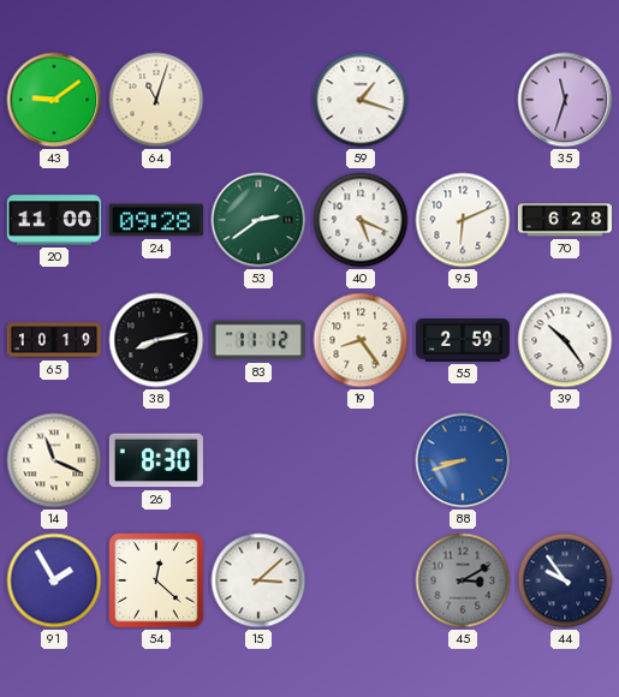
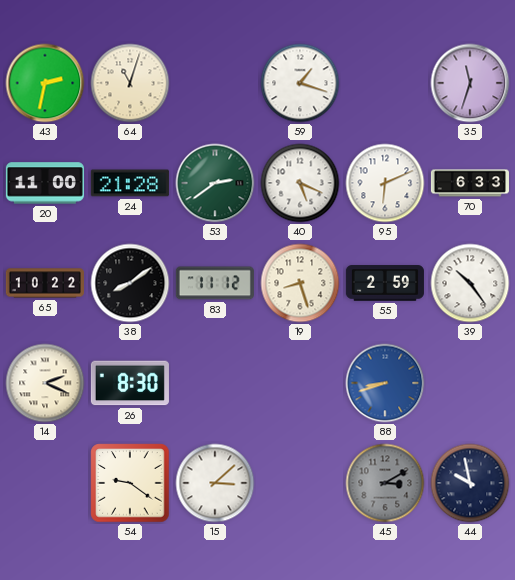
43: 9:09 -> 2:32
24: 09:28 -> 21:28
70: 6:28 -> 6:33
65: 10:19 -> 10:22
38: 8:13 -> 8:09
19: 8:24 -> 8:27
14: 11:19 -> 2:19
91: 1:55 -> none
54: 12:22 -> 9:21
44: 9:54 -> 9:58
